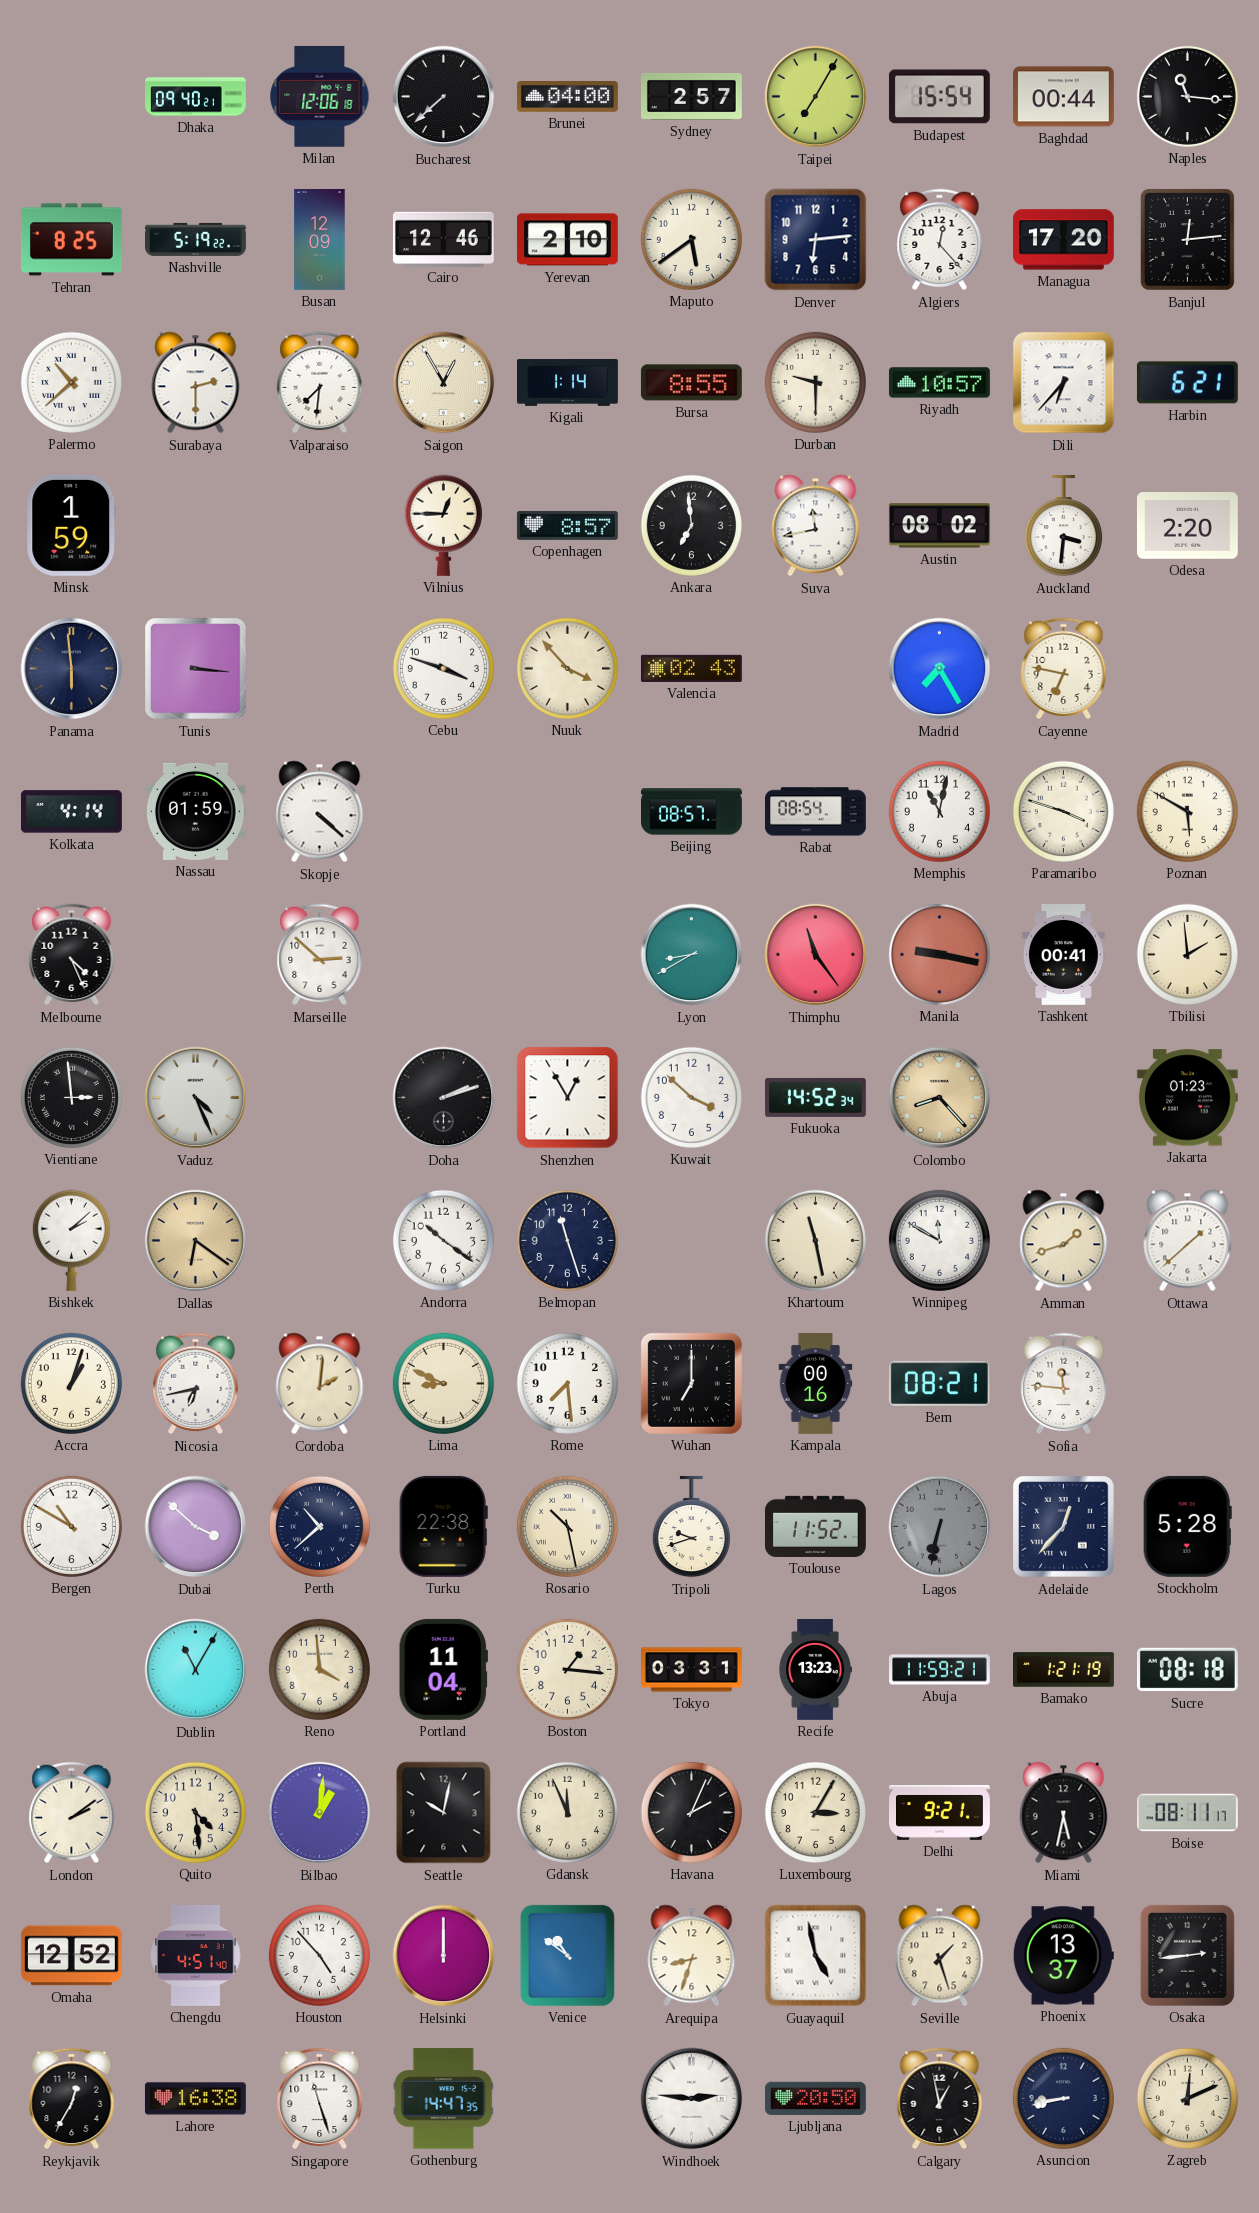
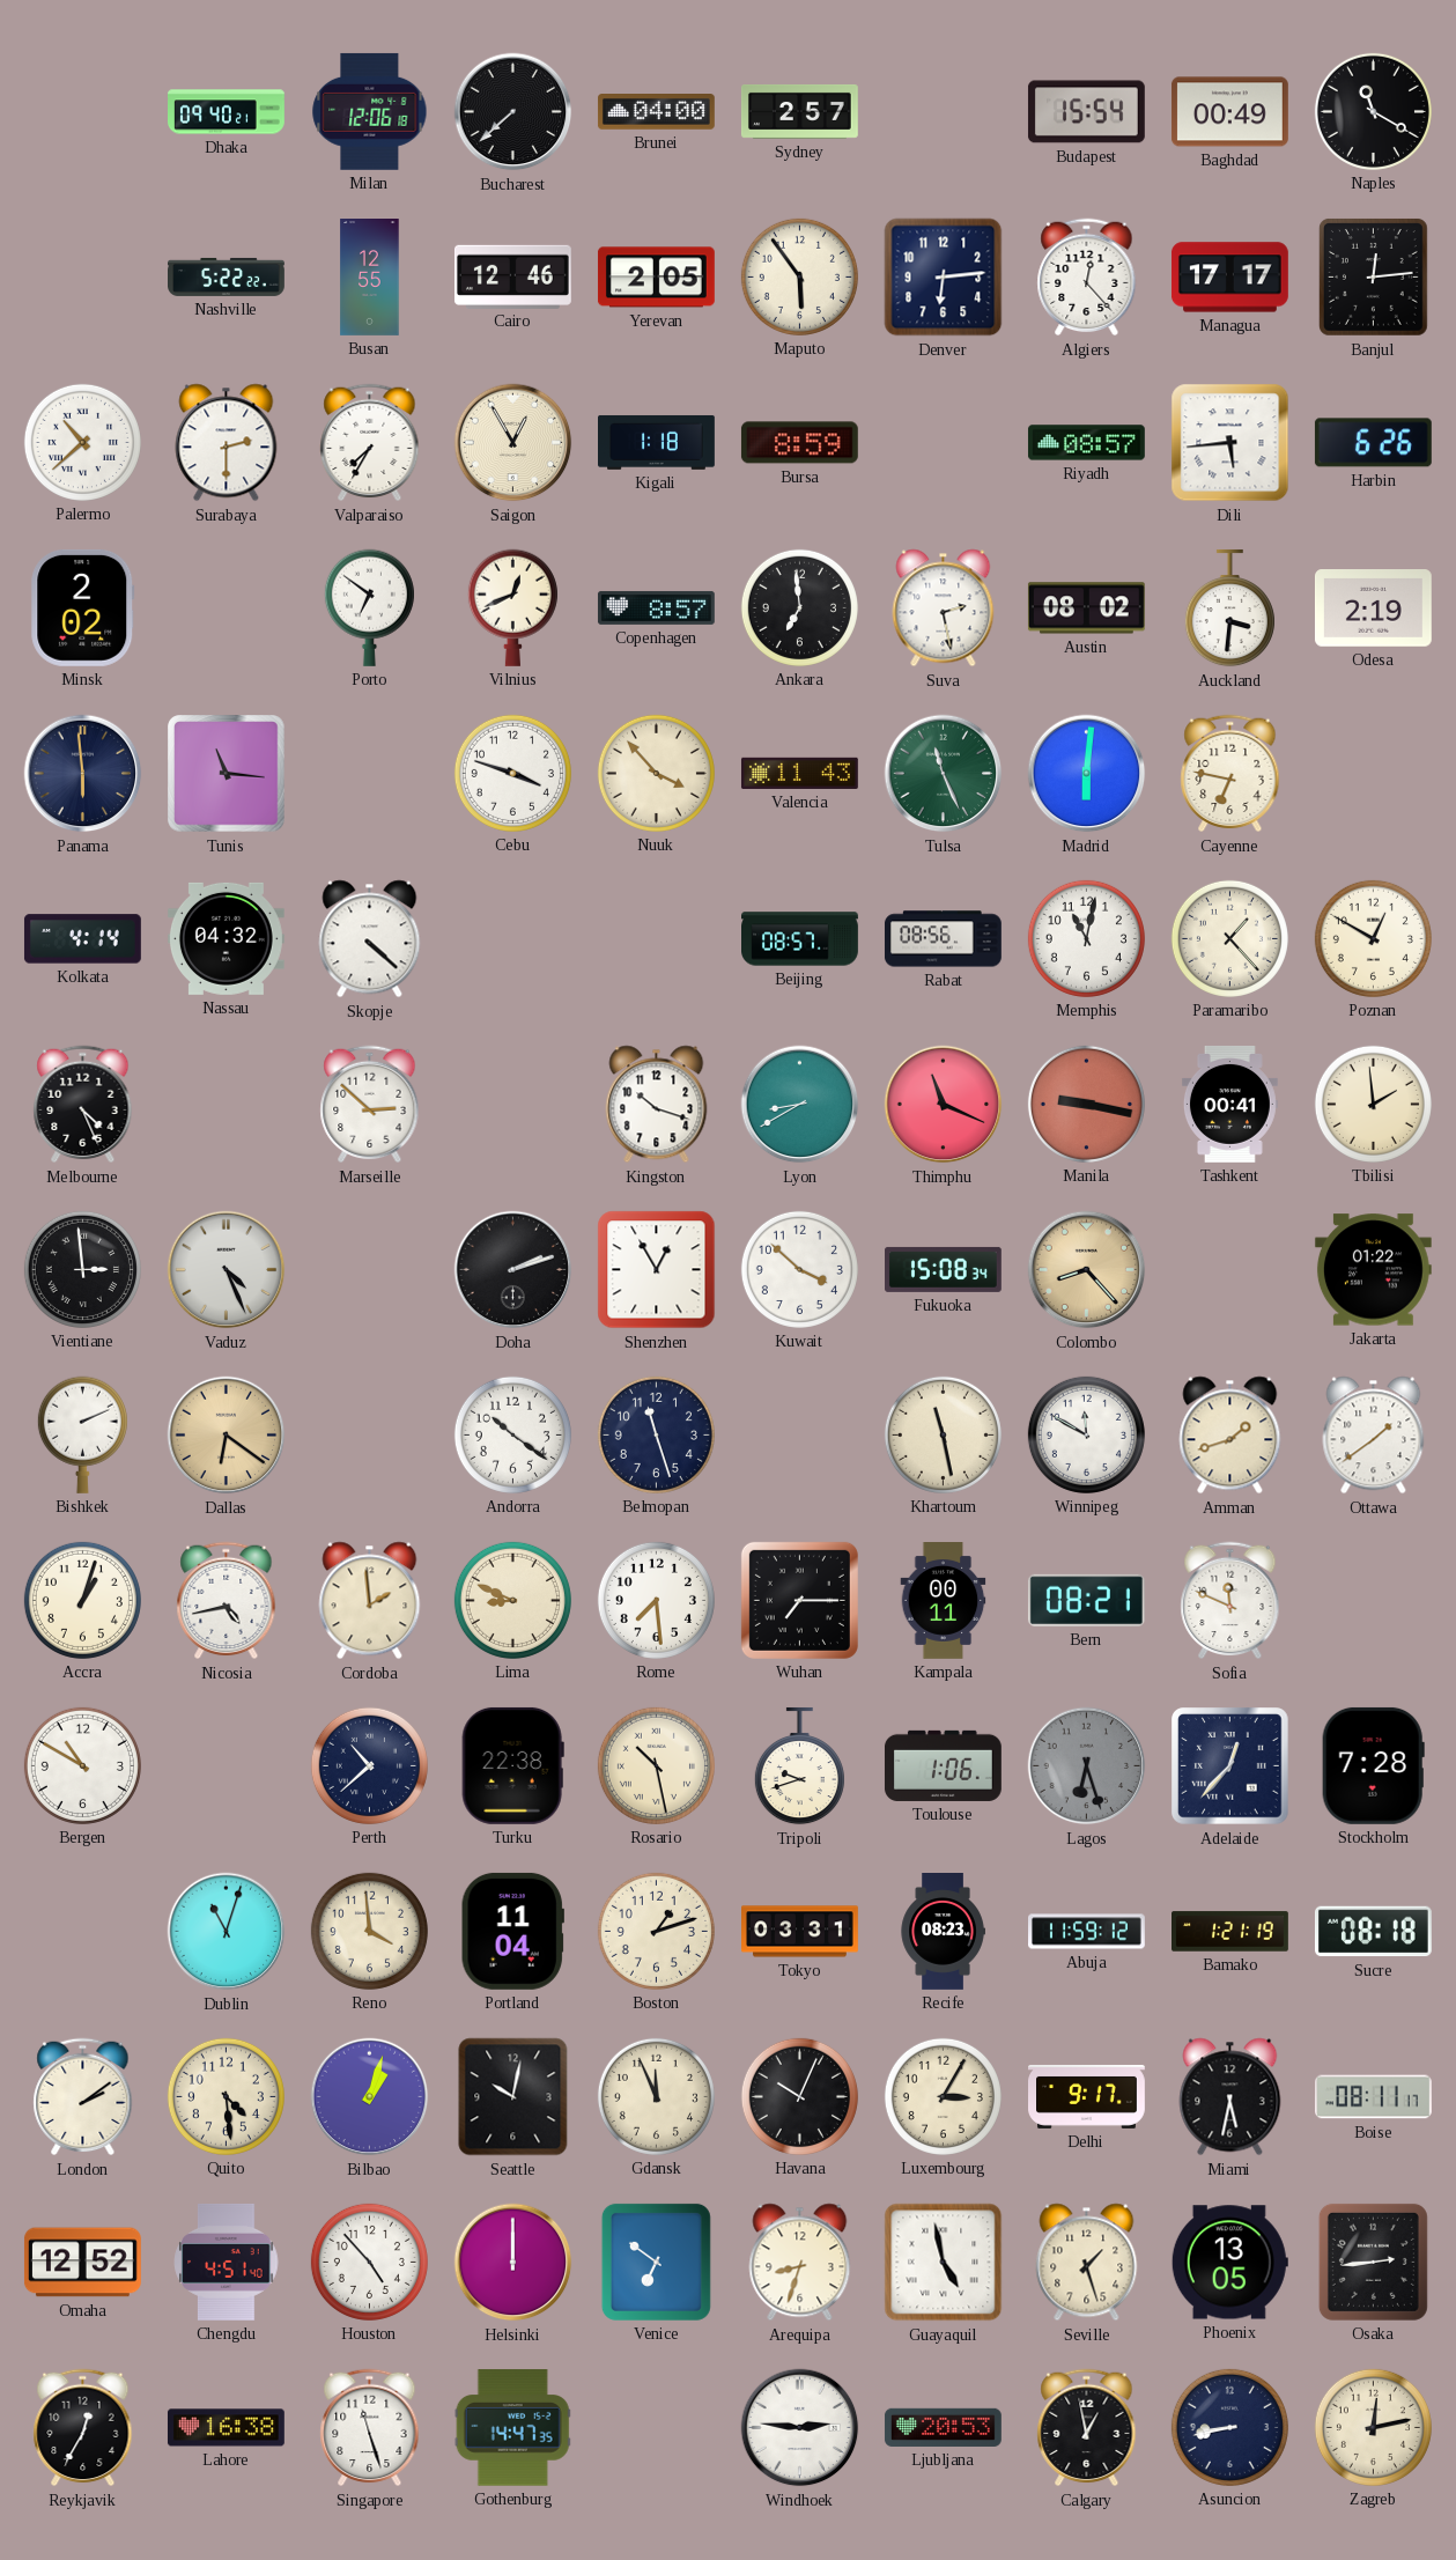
Taipei: 7:05 -> none
Baghdad: 00:44 -> 00:49
Naples: 11:16 -> 11:20
Tehran: 8:25 -> none
Nashville: 5:19 -> 5:22
Busan: 12:09 -> 12:55
Yerevan: 2:10 -> 2:05
Maputo: 5:39 -> 5:54
Managua: 17:20 -> 17:17
Valparaiso: 7:31 -> 7:35
Kigali: 1:14 -> 1:18
Bursa: 8:55 -> 8:59
Durban: 9:30 -> none
Riyadh: 10:57 -> 08:57
Dili: 6:37 -> 5:44
Harbin: 6:21 -> 6:26
Minsk: 1:59 -> 2:02
Porto: none -> 6:51
Vilnius: 12:45 -> 12:41
Suva: 11:43 -> 2:28
Odesa: 2:20 -> 2:19
Tunis: 3:16 -> 11:16
Valencia: 02:43 -> 11:43
Tulsa: none -> 11:26
Madrid: 7:25 -> 6:01
Nassau: 01:59 -> 04:32
Rabat: 08:54 -> 08:56
Paramaribo: 3:48 -> 1:23
Poznan: 5:50 -> 12:50
Kingston: none -> 10:18
Thimphu: 11:24 -> 11:19
Fukuoka: 14:52 -> 15:08
Jakarta: 01:23 -> 01:22
Bishkek: 2:08 -> 2:11
Ottawa: 1:38 -> 1:39
Nicosia: 6:43 -> 4:43
Cordoba: 2:01 -> 1:59
Wuhan: 7:00 -> 7:15
Kampala: 00:16 -> 00:11
Sofia: 11:46 -> 11:49
Dubai: 3:52 -> none
Toulouse: 11:52 -> 1:06
Lagos: 6:32 -> 6:27
Stockholm: 5:28 -> 7:28
Dublin: 11:05 -> 11:03
Boston: 1:16 -> 1:12
Recife: 13:23 -> 08:23
Abuja: 11:59:21 -> 11:59:12
Bilbao: 1:01 -> 1:03
Havana: 2:04 -> 10:04
Delhi: 9:21 -> 9:17
Venice: 10:51 -> 6:51
Phoenix: 13:37 -> 13:05
Ljubljana: 20:50 -> 20:53
Zagreb: 12:11 -> 12:13
